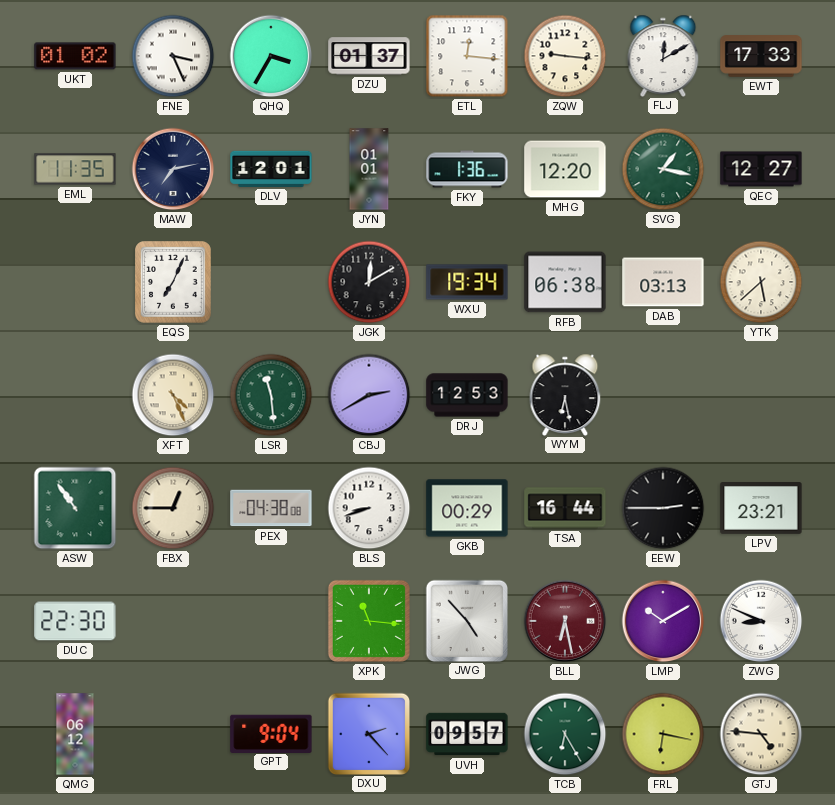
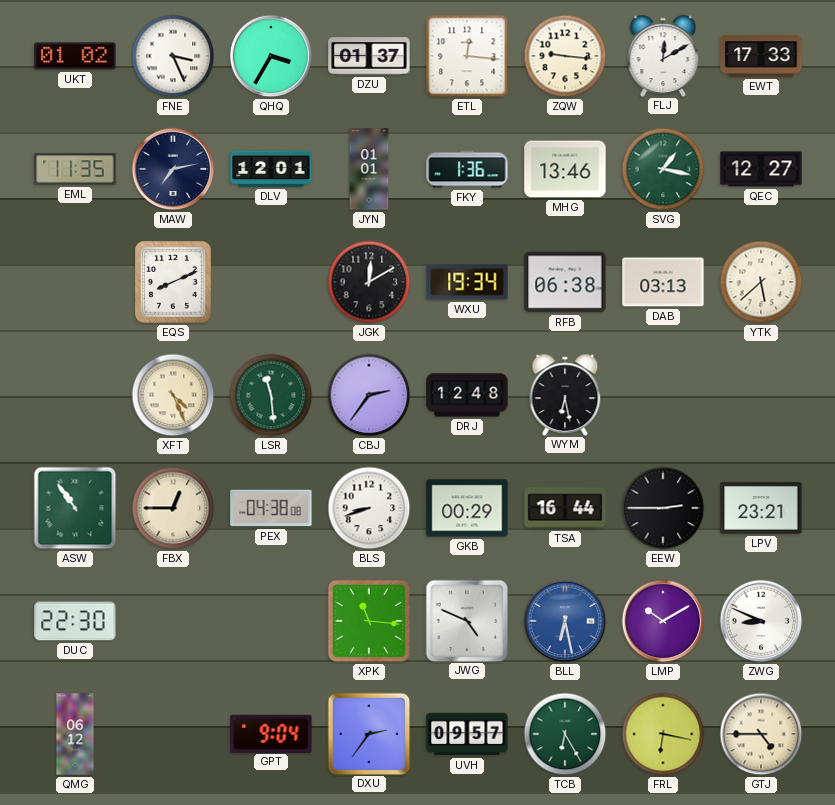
MHG: 12:20 -> 13:46
EQS: 7:04 -> 8:11
CBJ: 2:40 -> 2:36
DRJ: 12:53 -> 12:48
JWG: 4:53 -> 4:49
BLL dial: burgundy -> blue
DXU: 2:23 -> 2:36
GTJ: 4:46 -> 4:45
